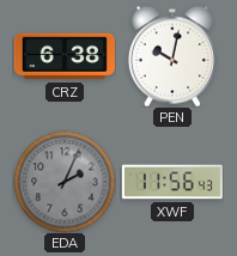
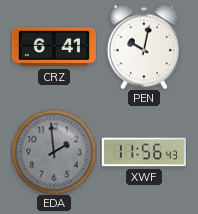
CRZ: 6:38 -> 6:41
EDA: 2:04 -> 1:59
